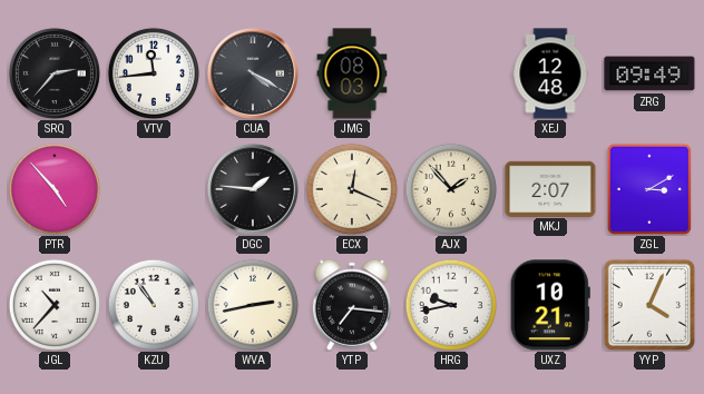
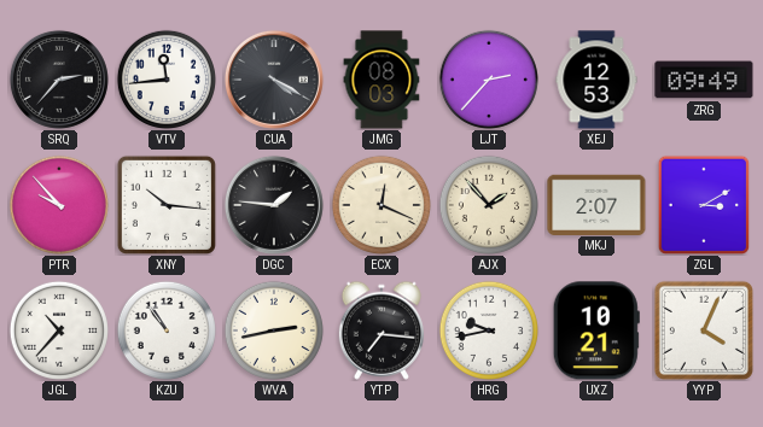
LJT: none -> 2:37
XEJ: 12:48 -> 12:53
PTR: 4:53 -> 9:53
XNY: none -> 10:16
